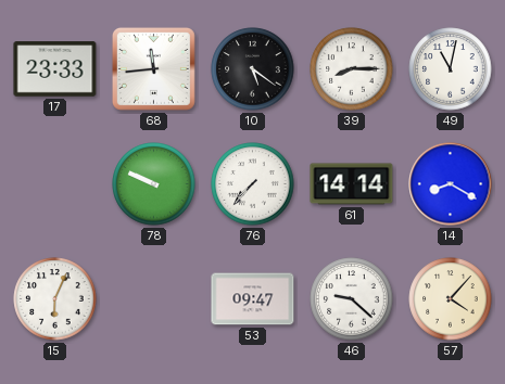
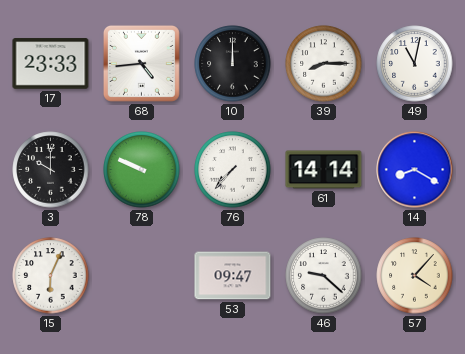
68: 11:44 -> 4:44
10: 5:21 -> 12:00
3: none -> 10:00
